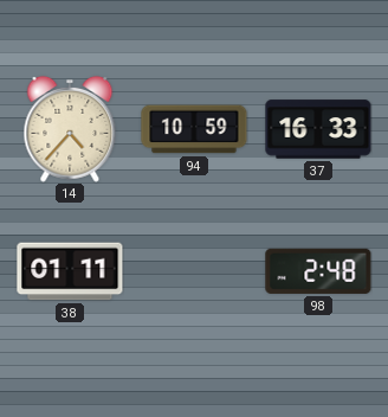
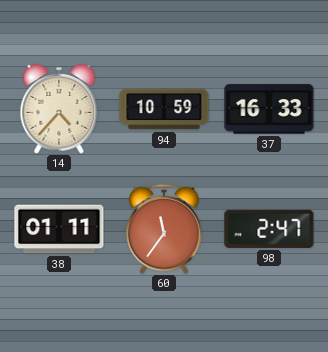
60: none -> 11:36
98: 2:48 -> 2:47
